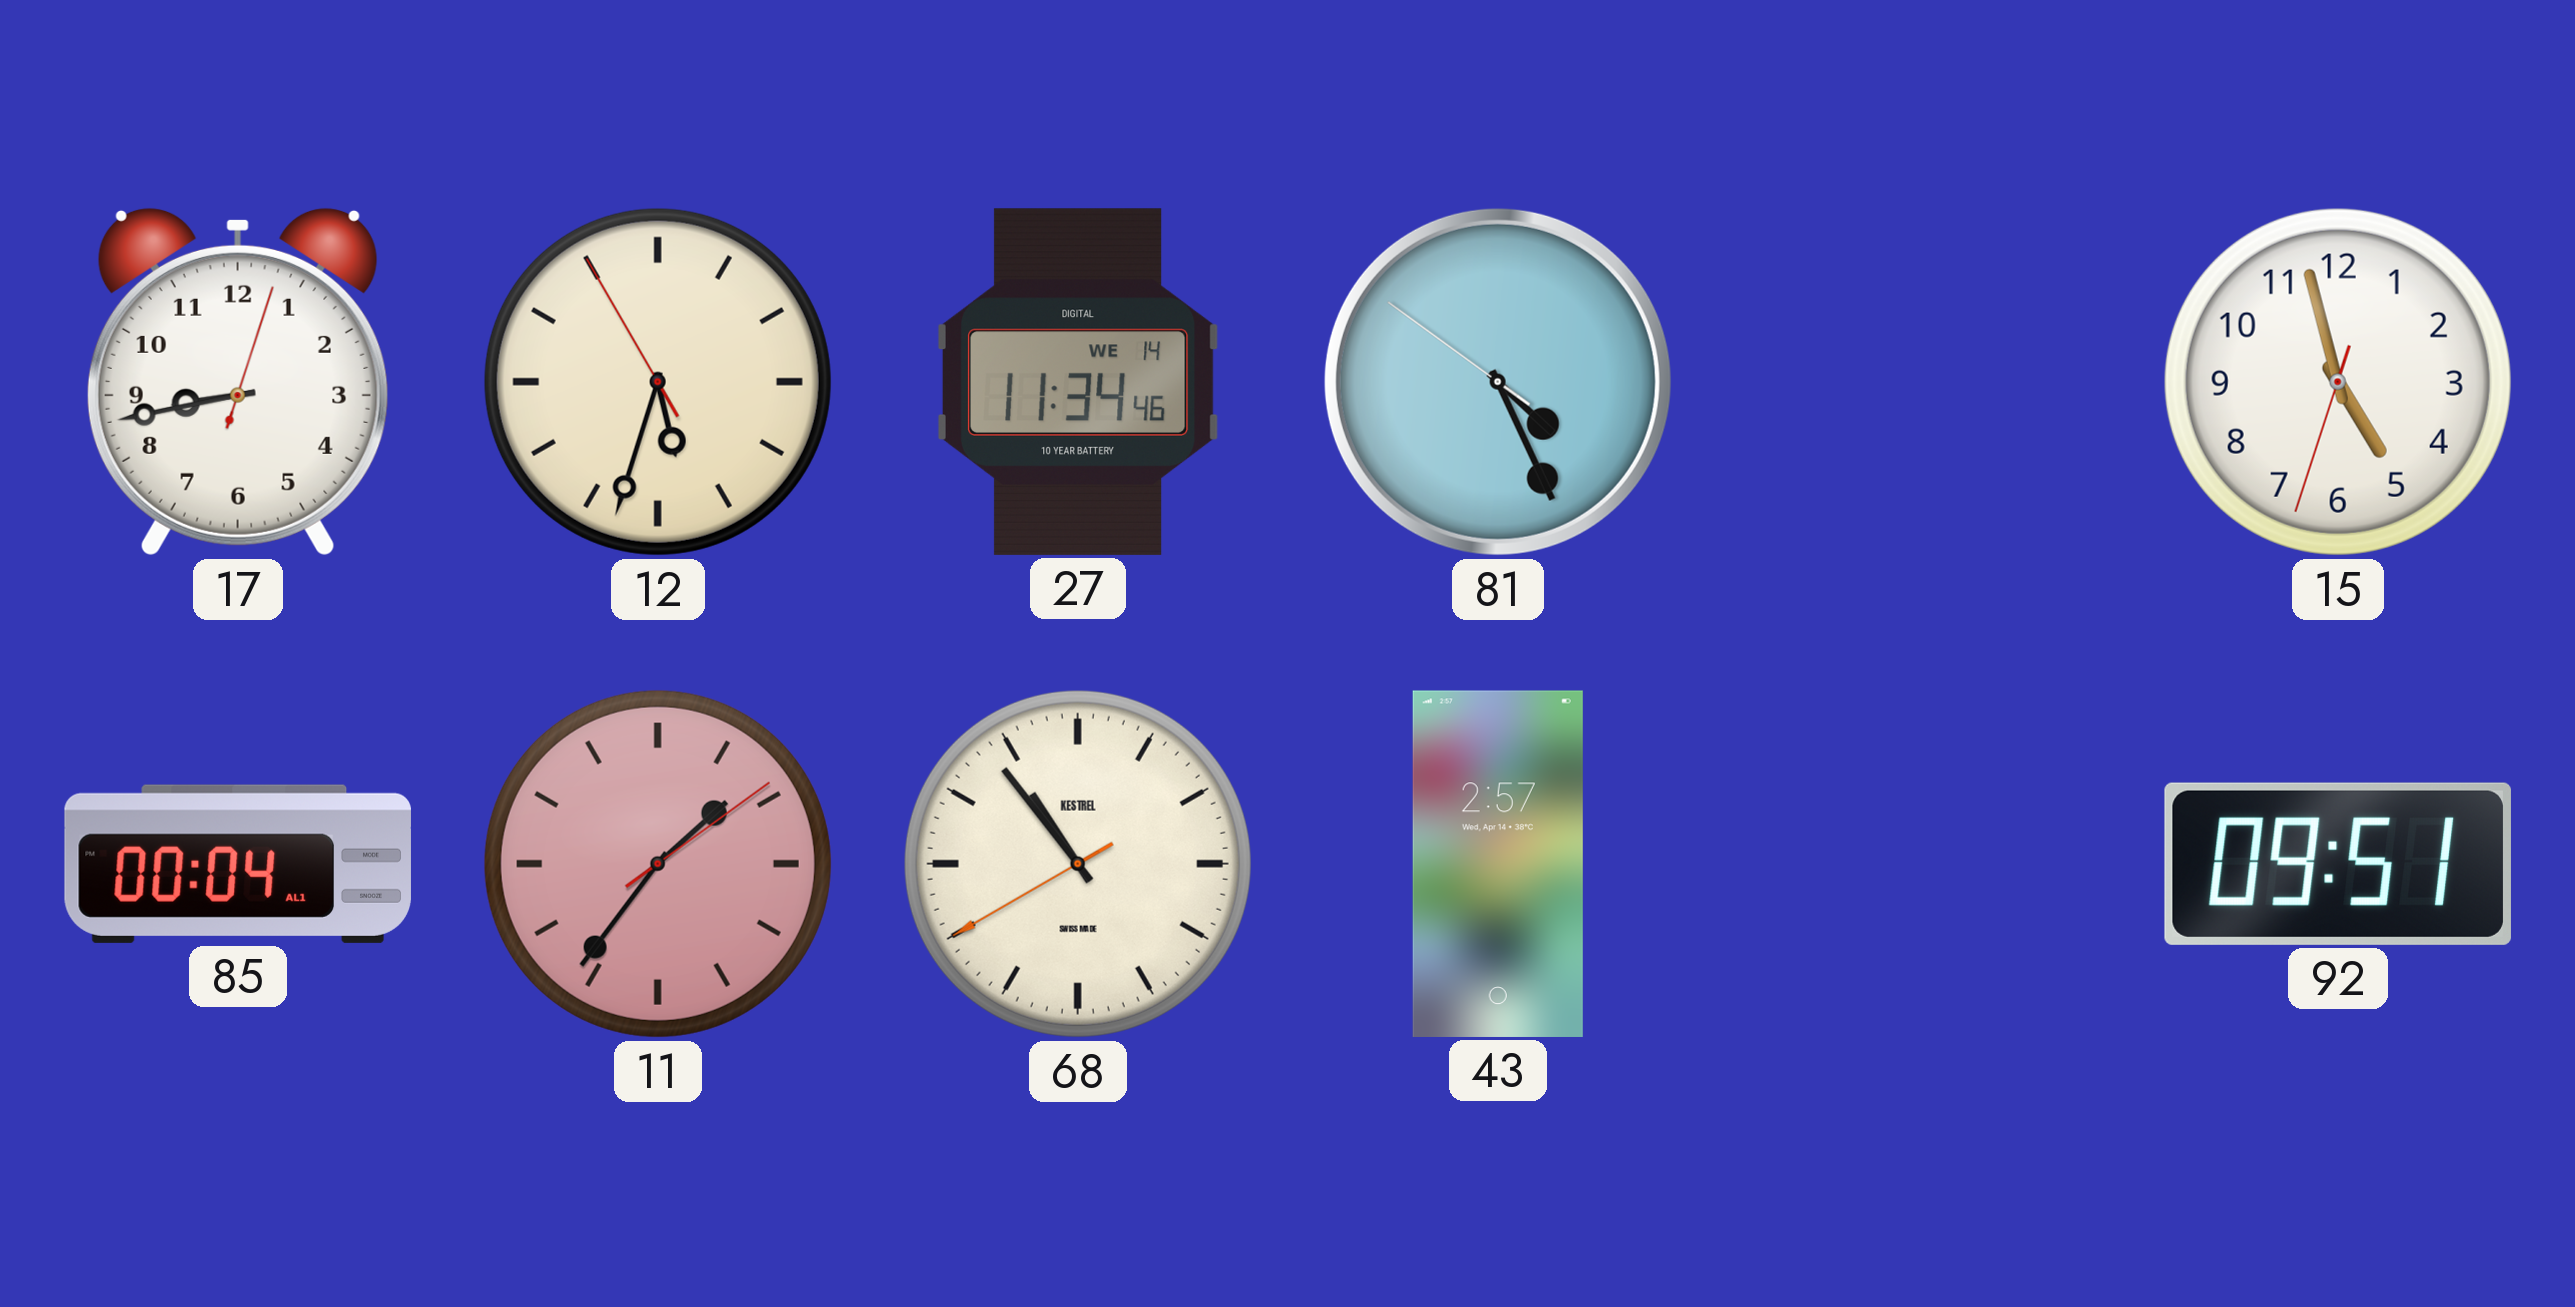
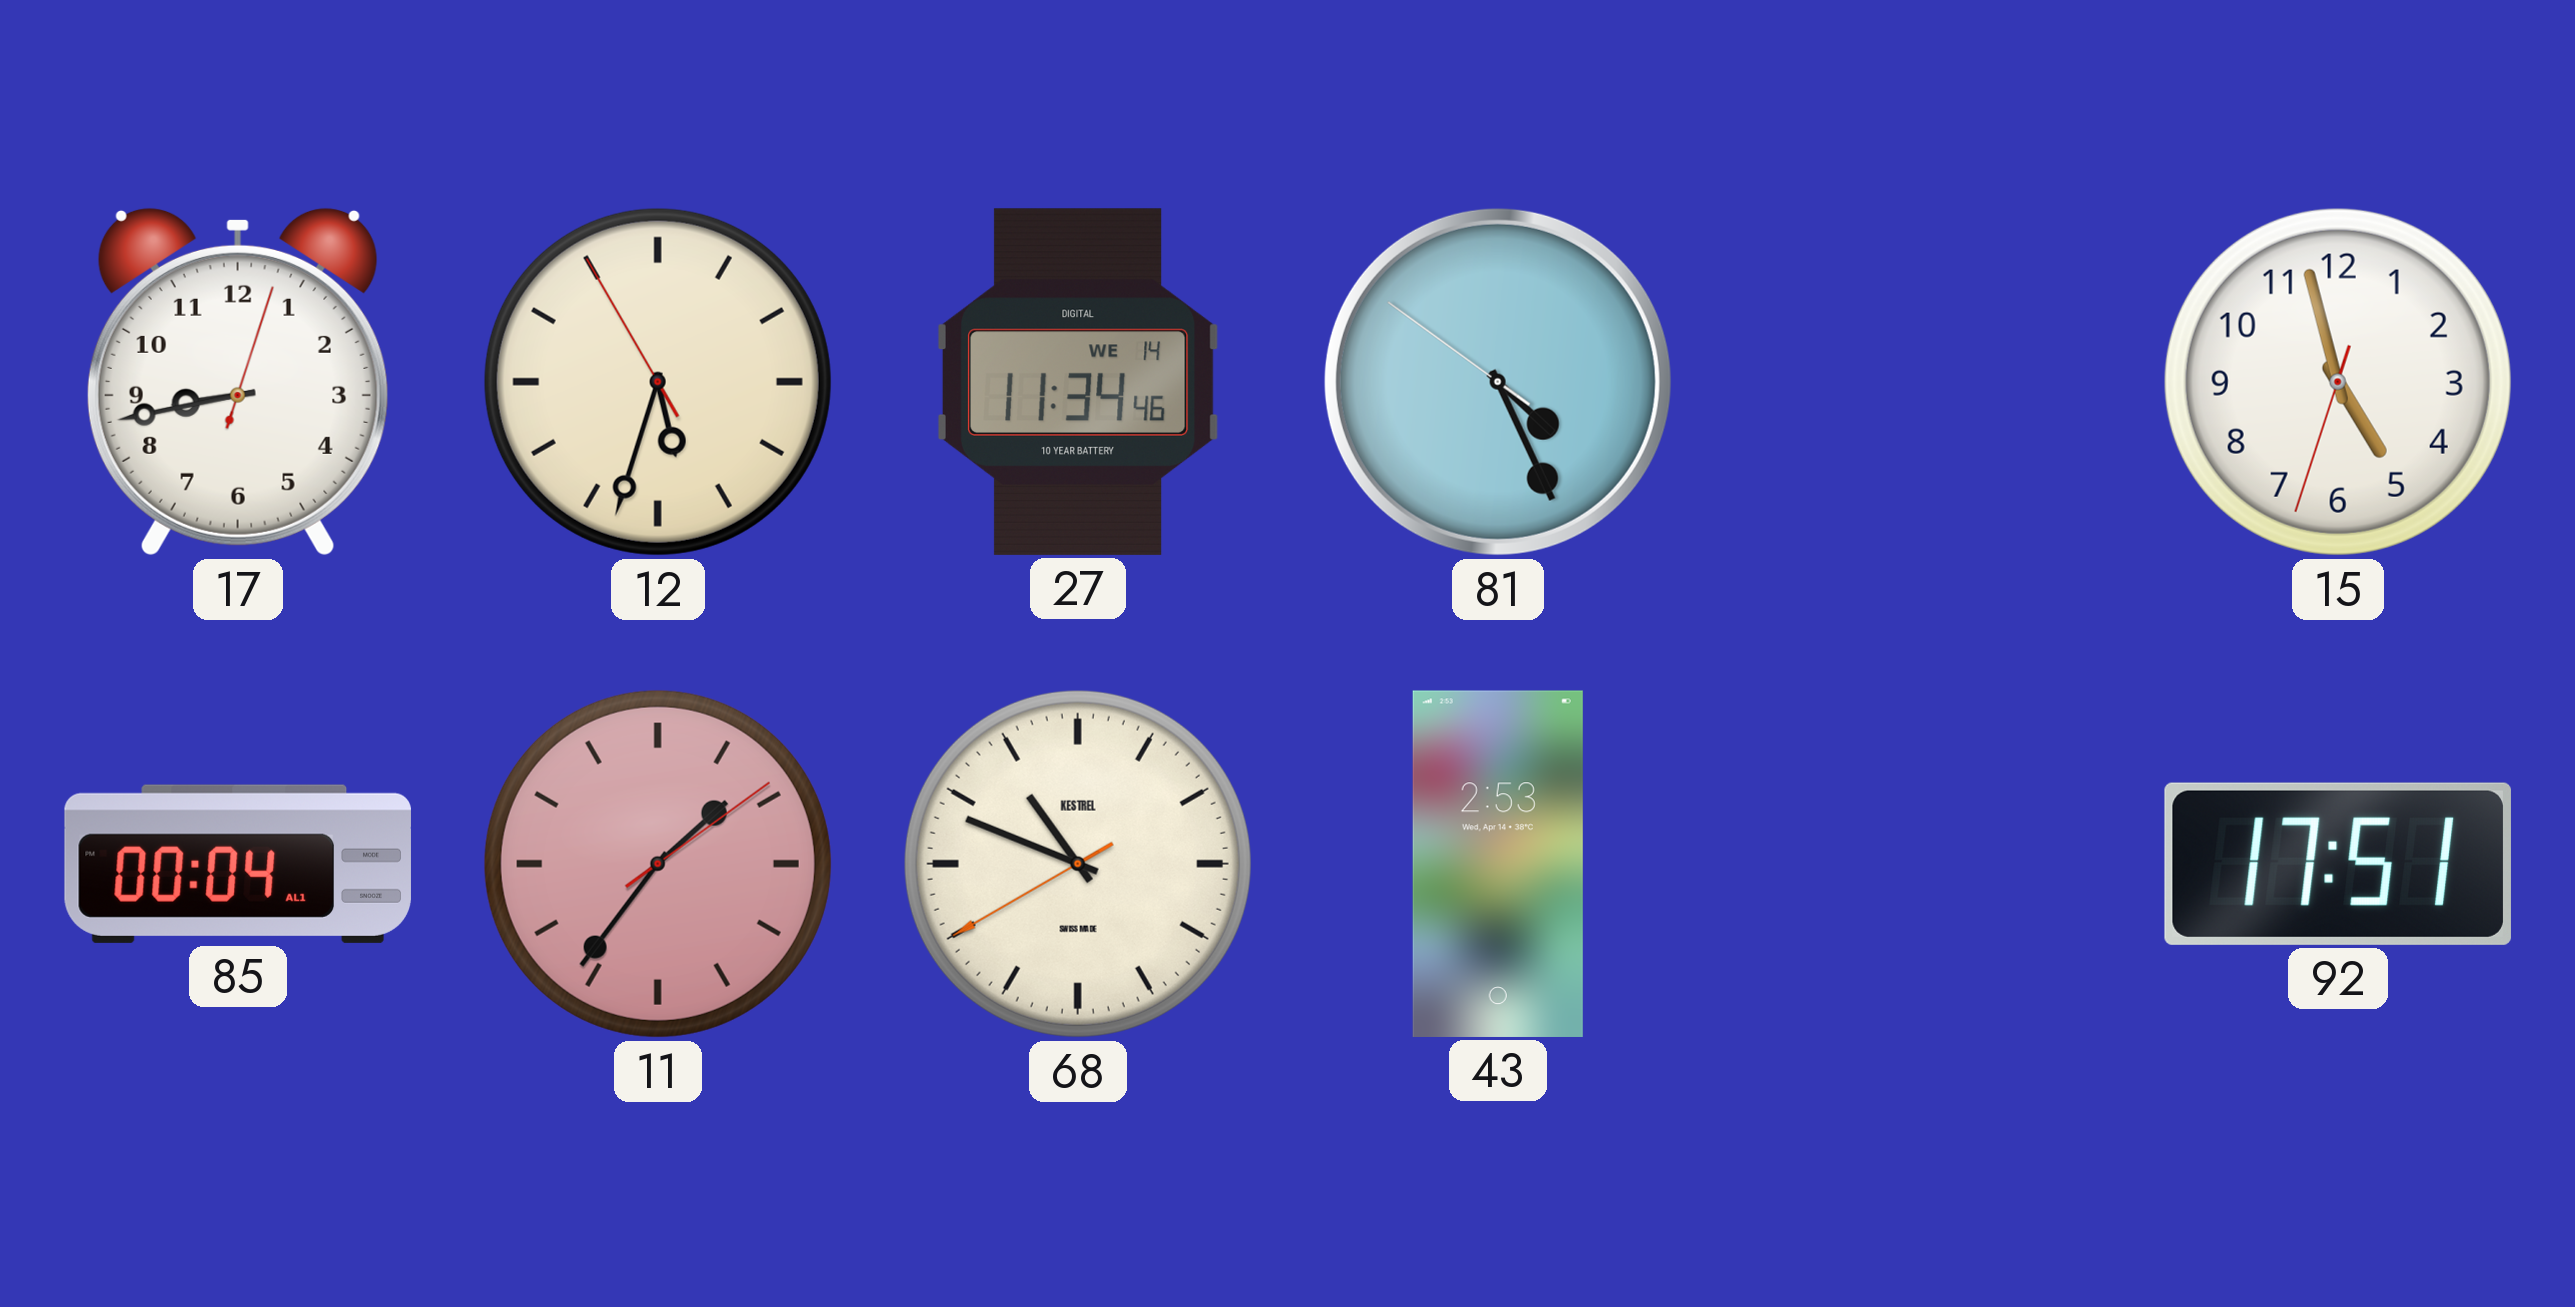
68: 10:53 -> 10:48
43: 2:57 -> 2:53
92: 09:51 -> 17:51
